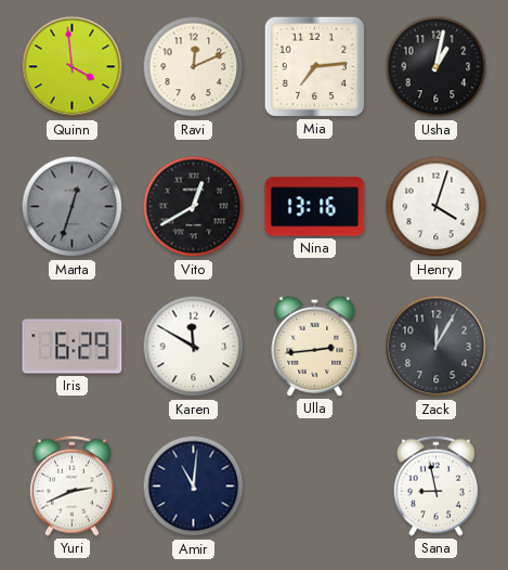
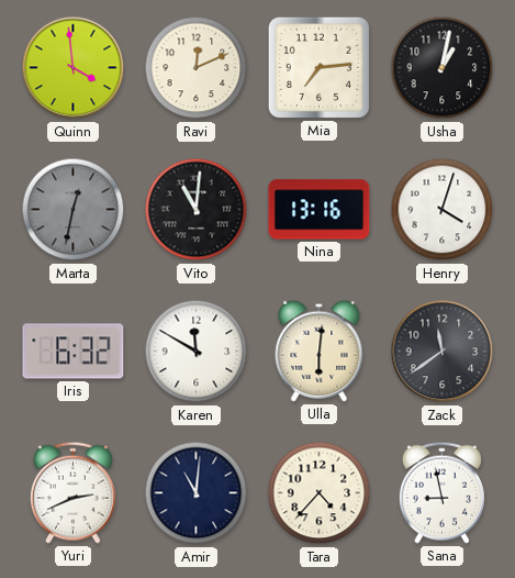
Marta: 12:33 -> 12:32
Vito: 12:40 -> 11:01
Iris: 6:29 -> 6:32
Ulla: 2:44 -> 6:01
Zack: 12:05 -> 11:39
Tara: none -> 4:37
